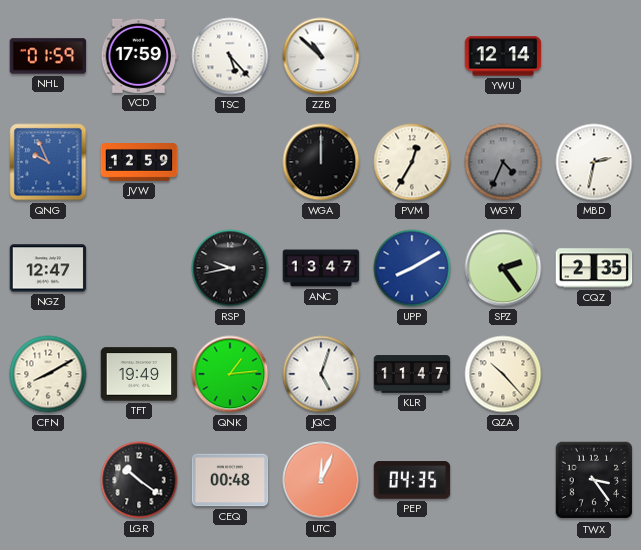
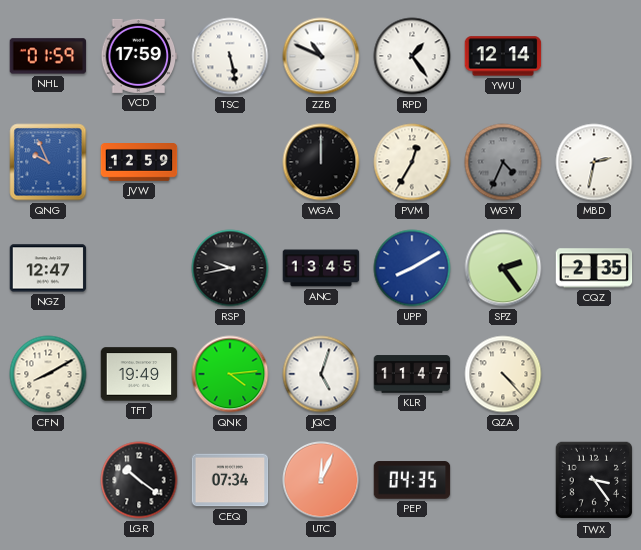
TSC: 5:23 -> 5:28
ZZB: 10:52 -> 10:49
RPD: none -> 1:24
ANC: 13:47 -> 13:45
QNK: 1:14 -> 4:14
QZA: 10:23 -> 4:23
CEQ: 00:48 -> 07:34
